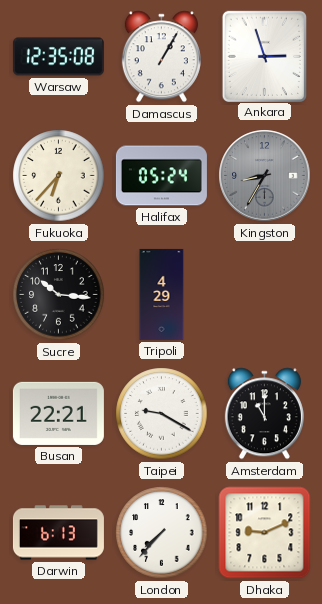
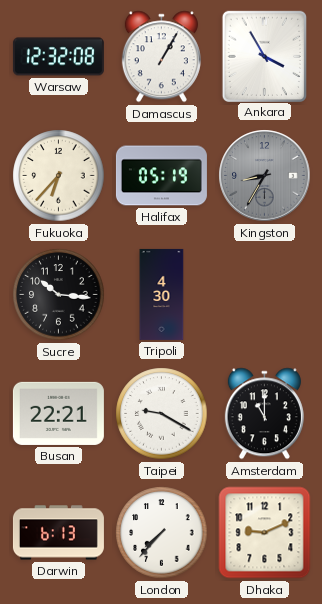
Warsaw: 12:35 -> 12:32
Ankara: 2:57 -> 3:55
Halifax: 05:24 -> 05:19
Tripoli: 4:29 -> 4:30
